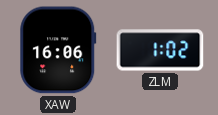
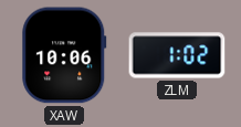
XAW: 16:06 -> 10:06
